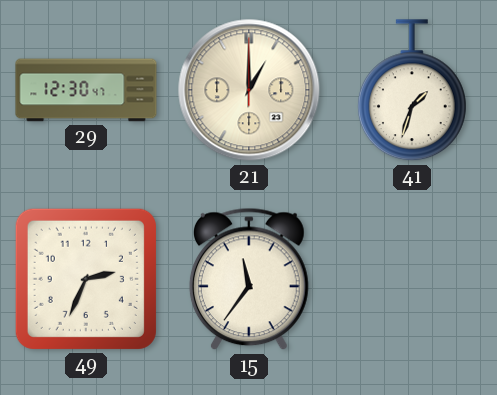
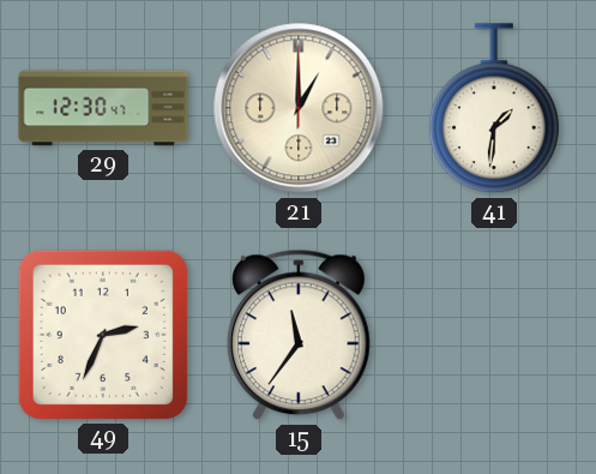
41: 1:33 -> 1:31
